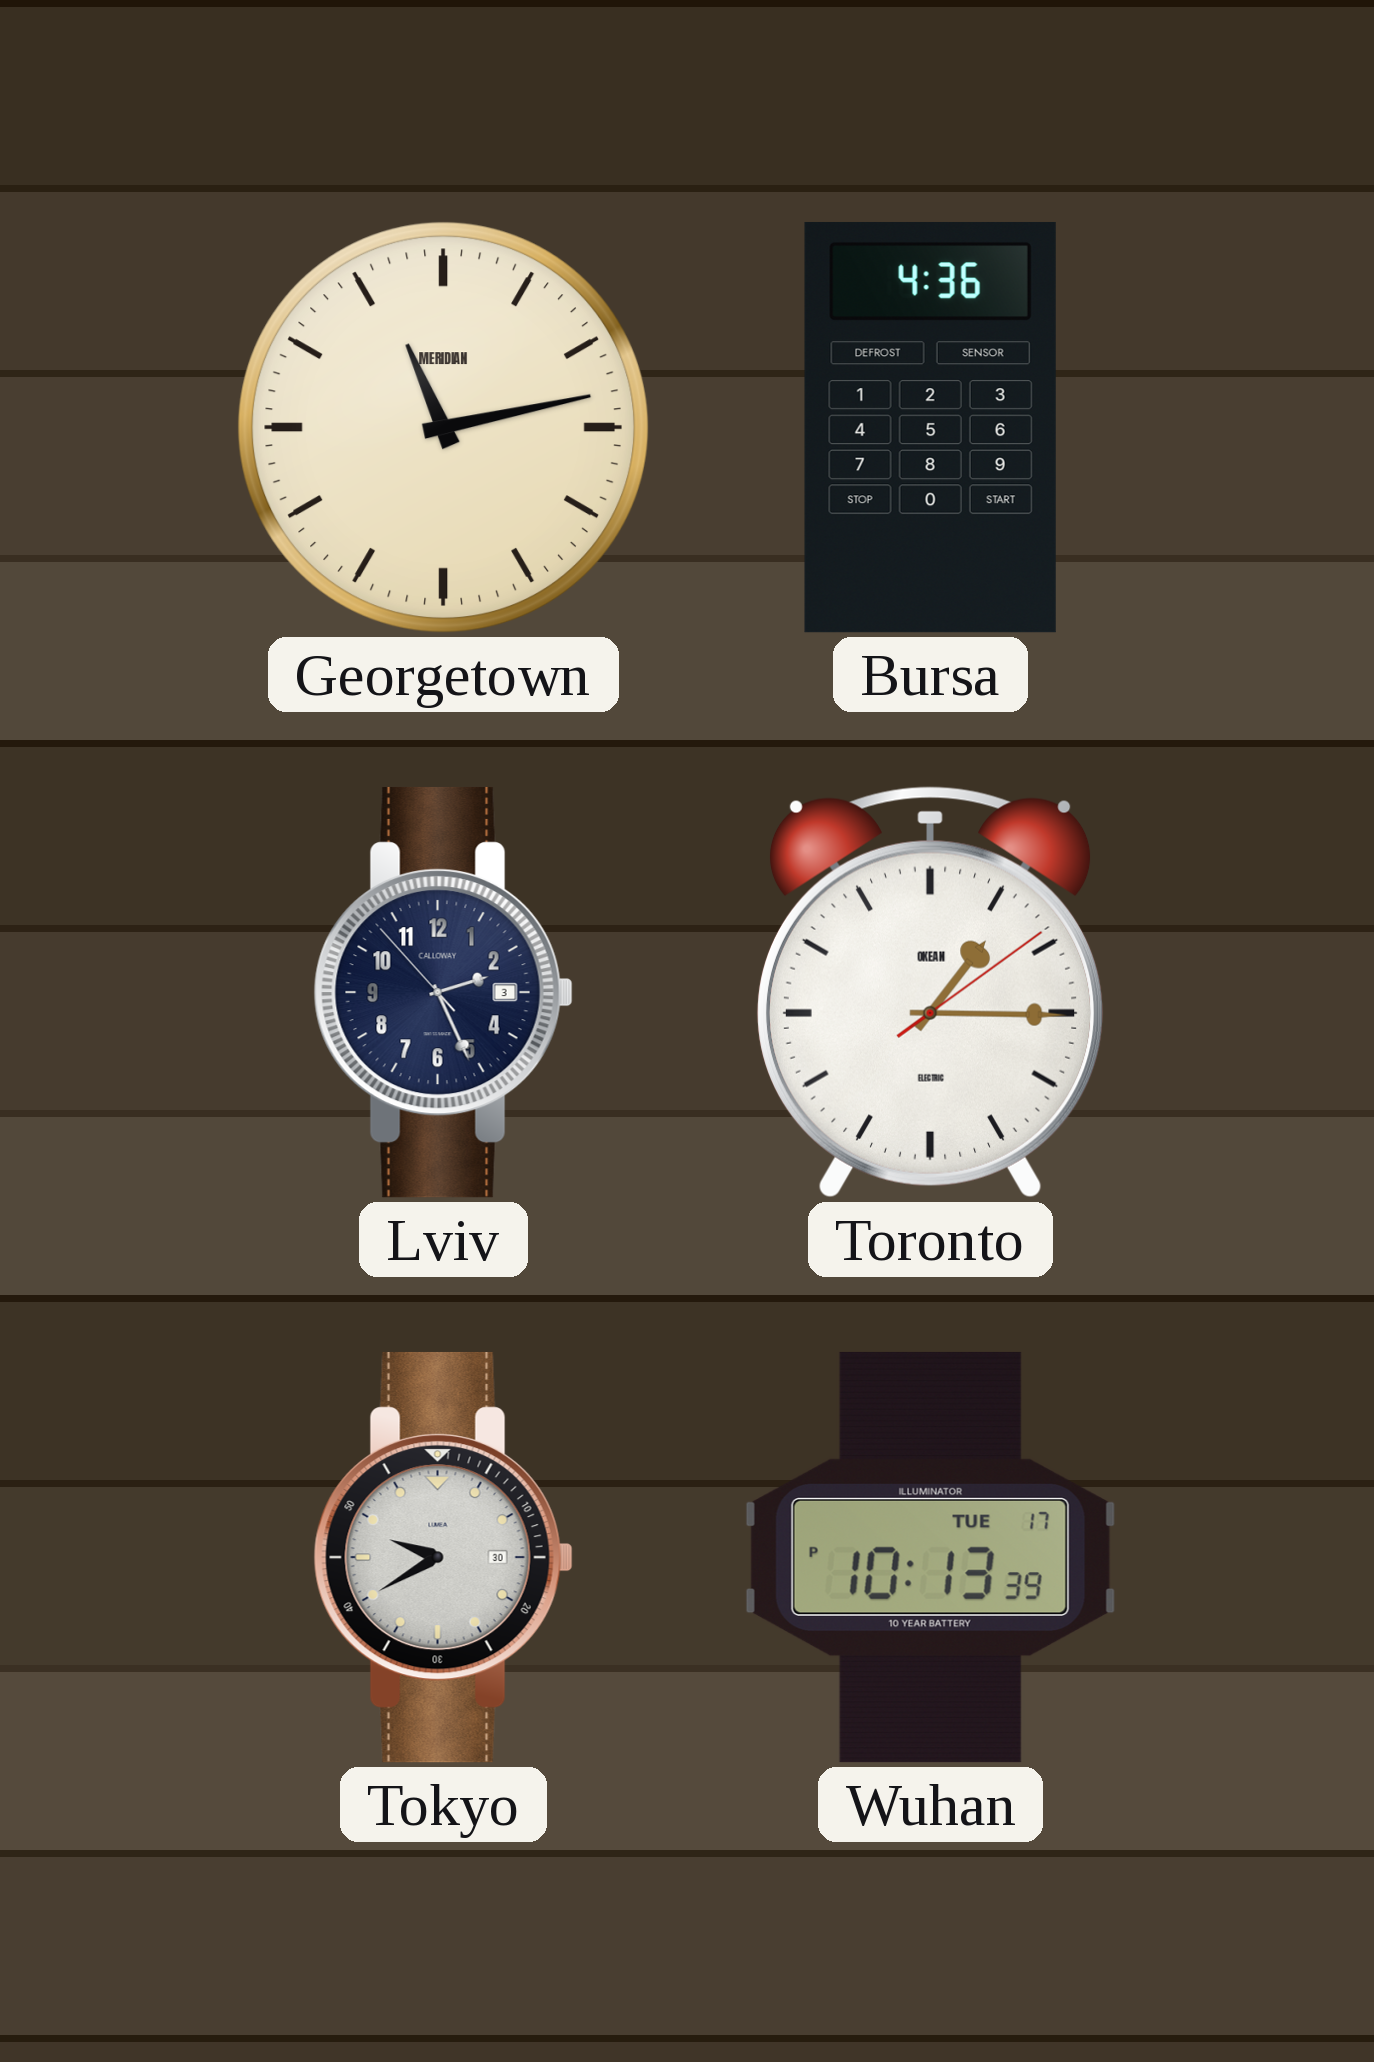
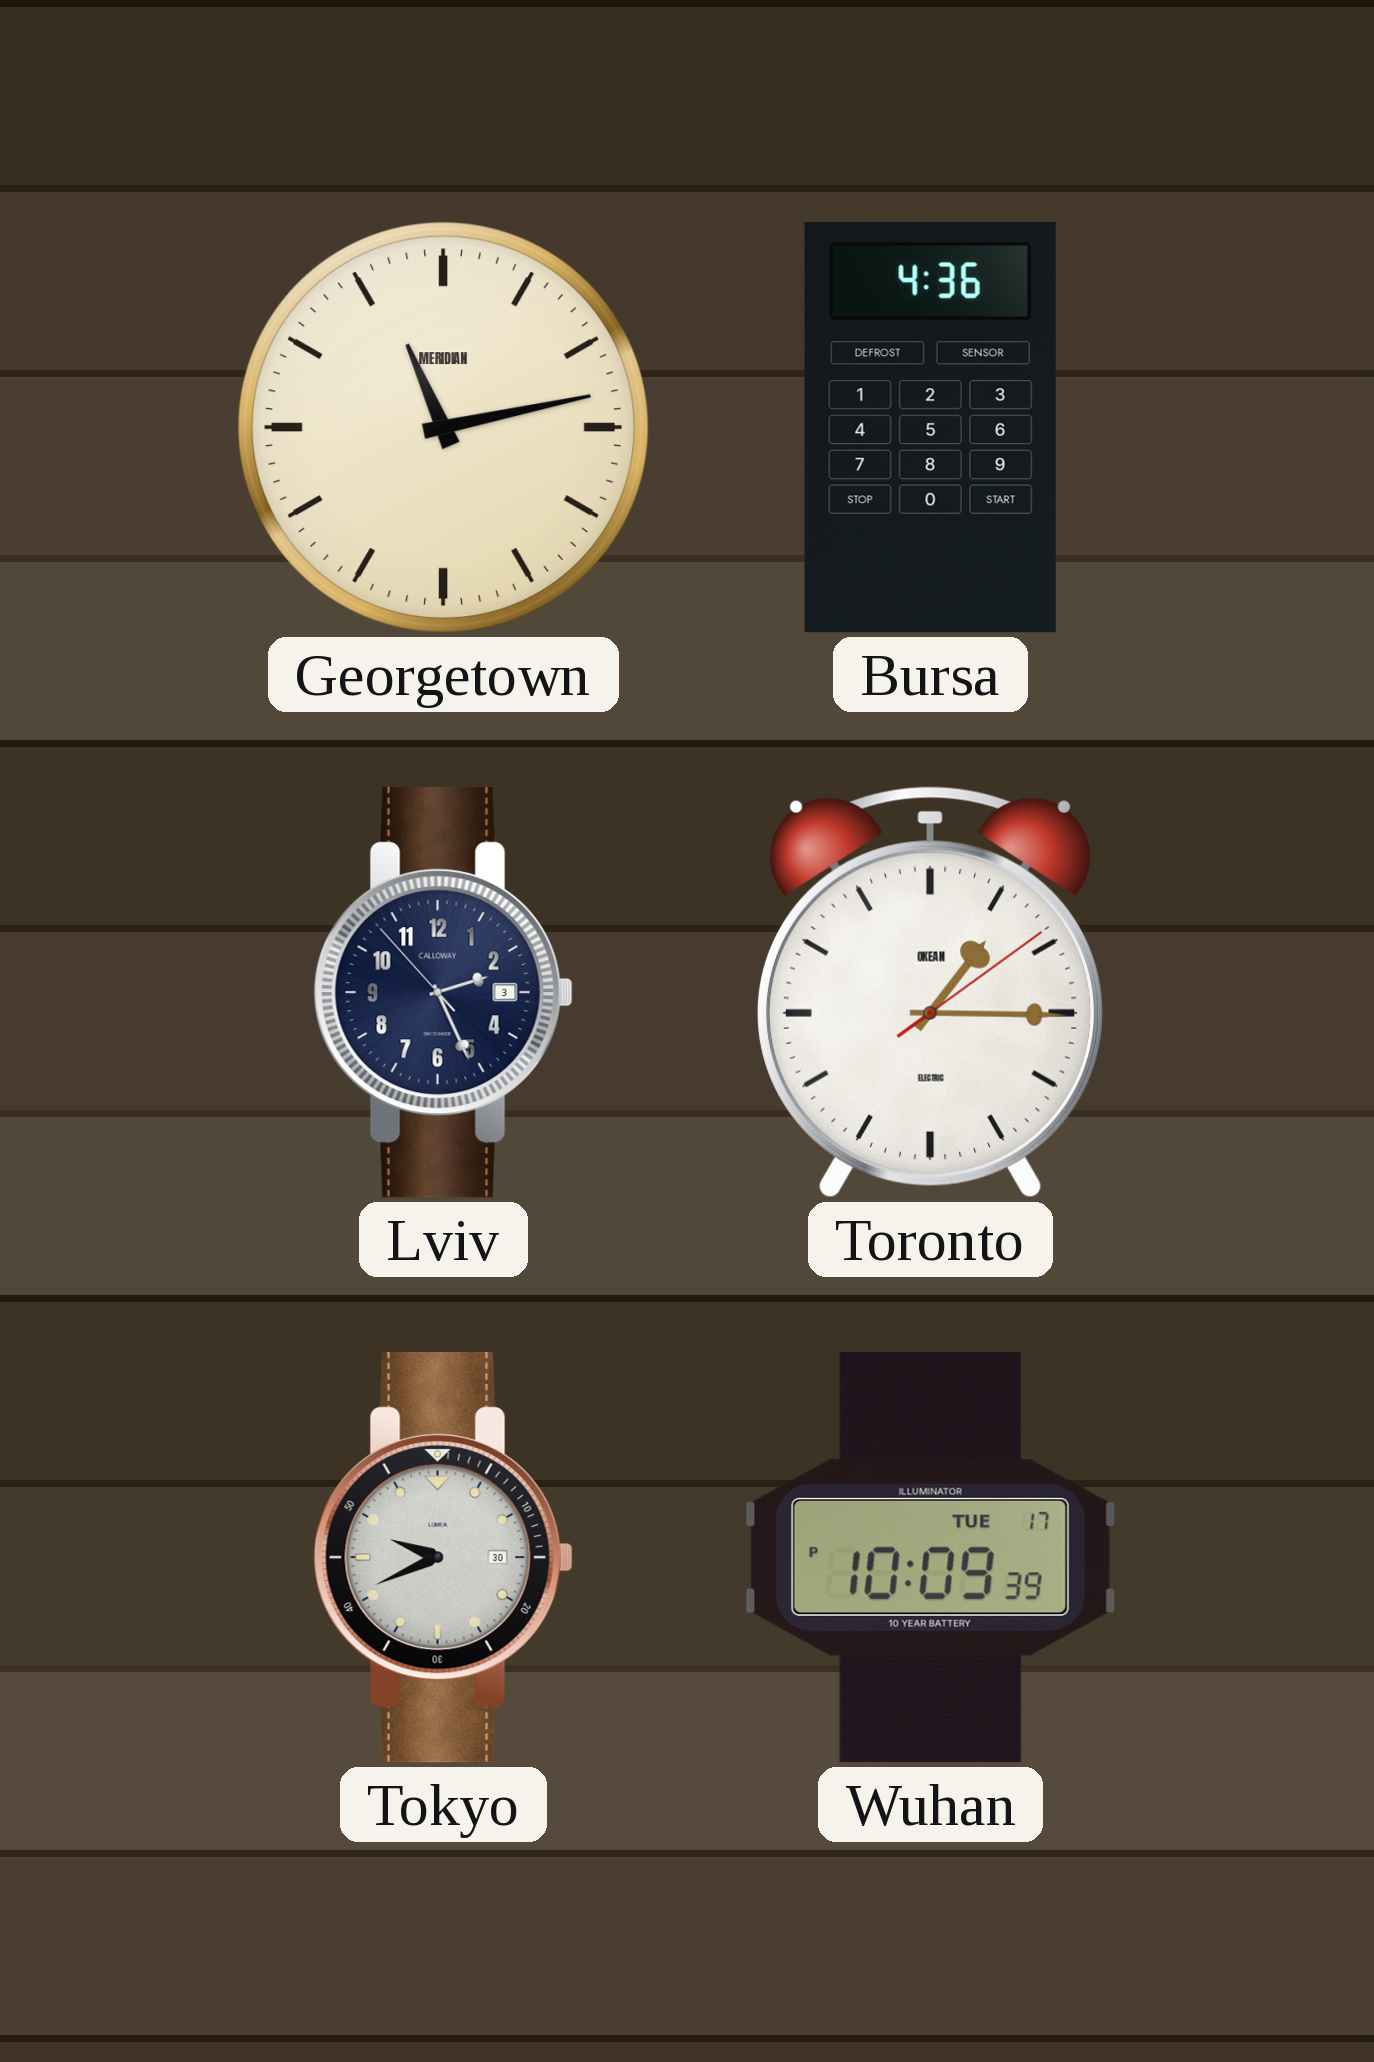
Tokyo: 9:40 -> 9:41
Wuhan: 10:13 -> 10:09
